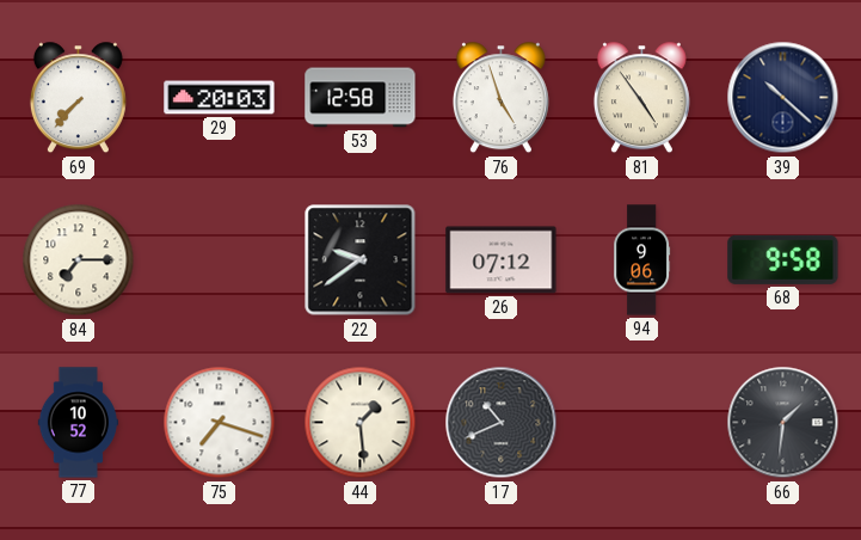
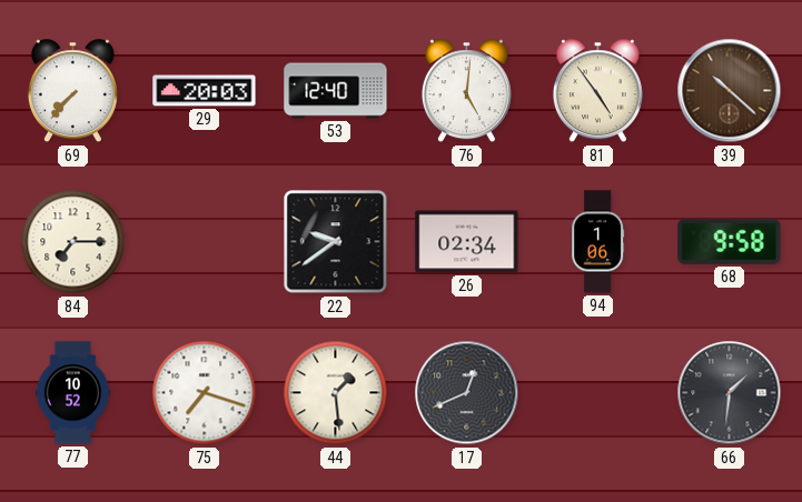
53: 12:58 -> 12:40
76: 4:57 -> 5:01
39 dial: navy -> brown
26: 07:12 -> 02:34
94: 9:06 -> 1:06
17: 10:41 -> 12:41
